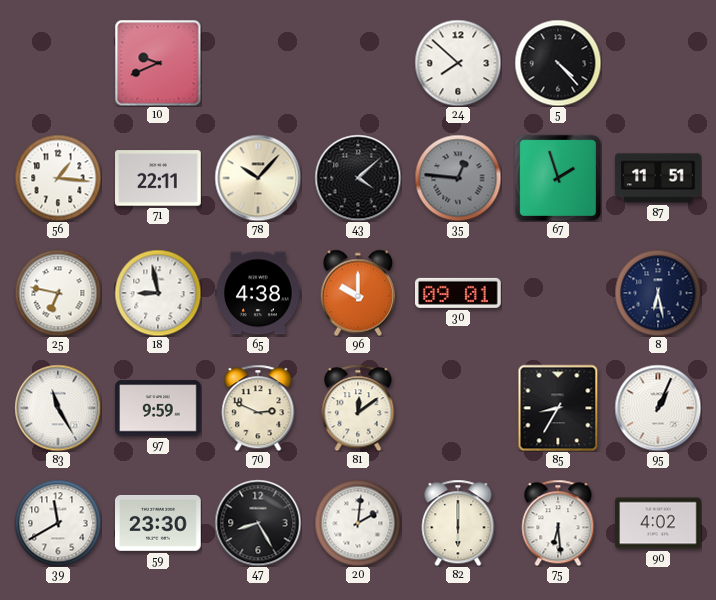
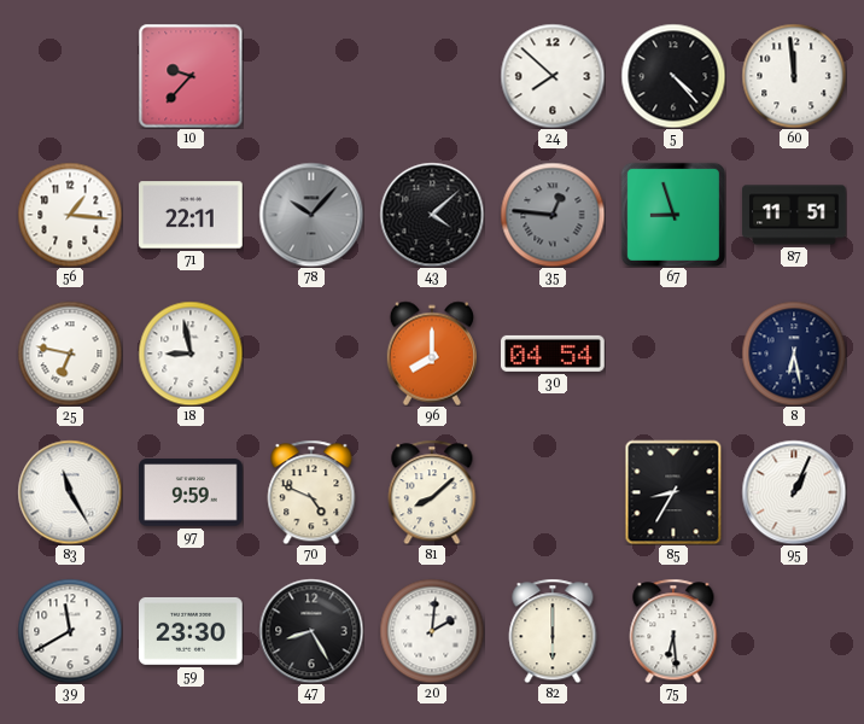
10: 9:41 -> 9:37
60: none -> 11:59
78 dial: cream -> grey
67: 1:57 -> 8:57
65: 4:38 -> none
96: 10:00 -> 8:00
30: 09:01 -> 04:54
70: 2:49 -> 4:49
81: 12:09 -> 8:08
90: 4:02 -> none
